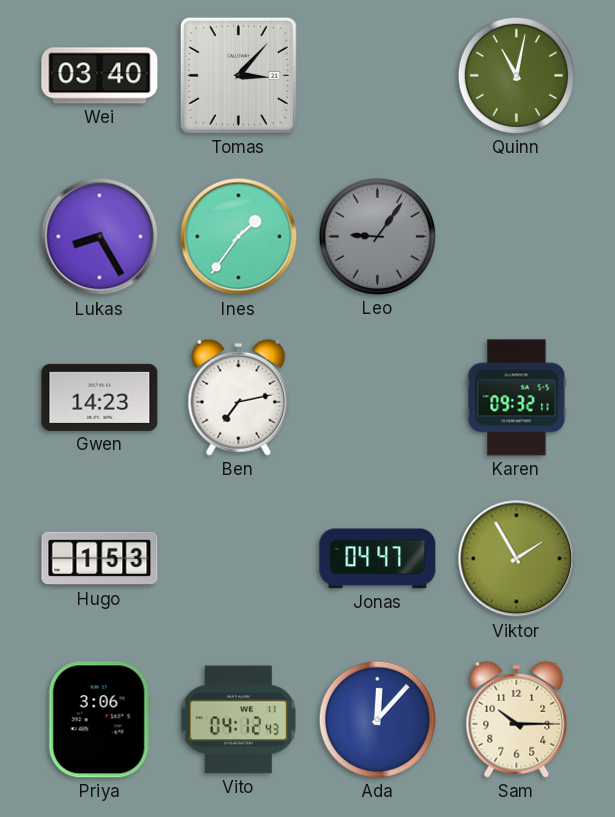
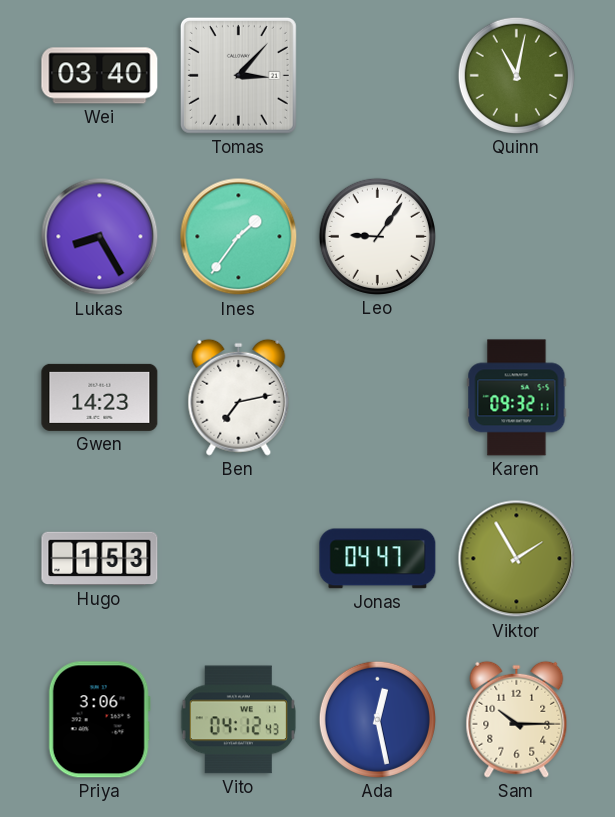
Leo dial: grey -> white
Ada: 12:07 -> 12:28
